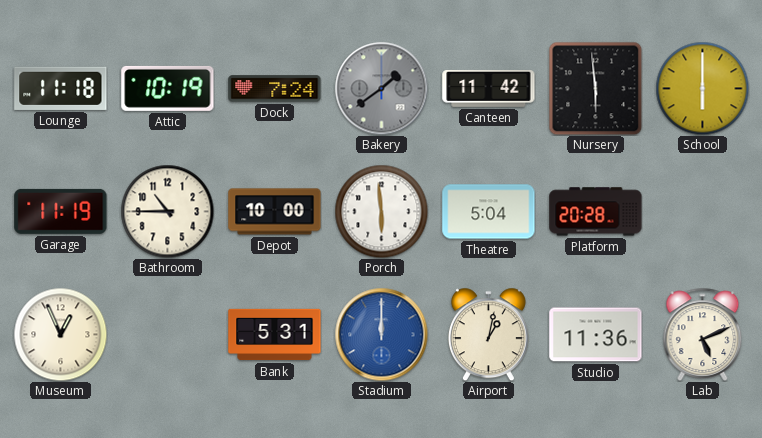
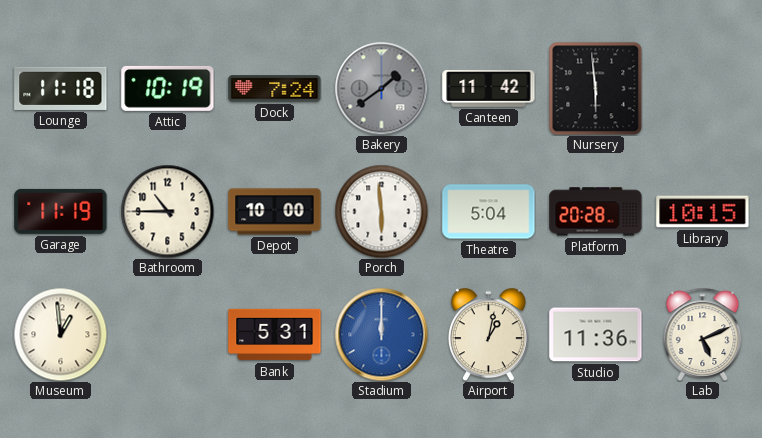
School: 6:00 -> none
Library: none -> 10:15
Museum: 12:56 -> 12:59
